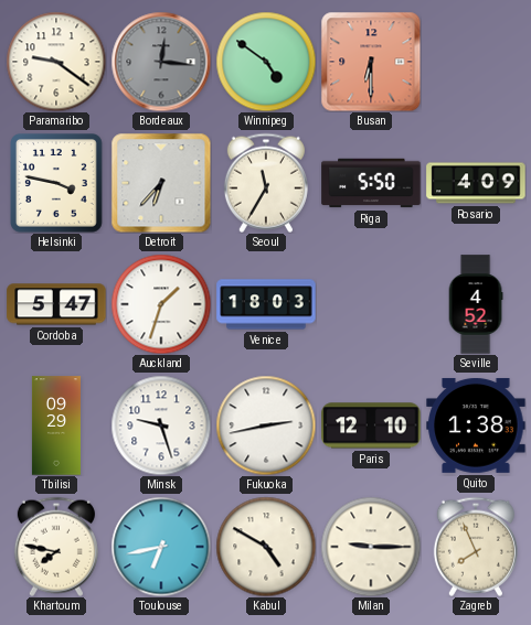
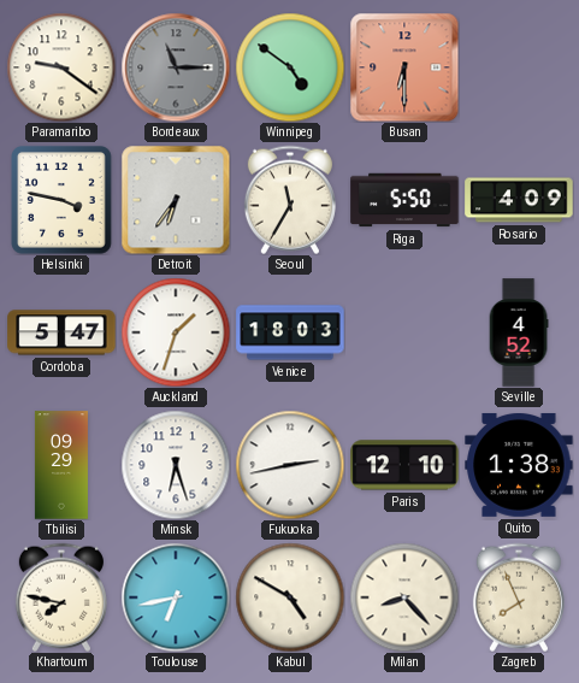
Bordeaux: 12:16 -> 11:15
Detroit: 6:37 -> 6:36
Minsk: 9:27 -> 6:27
Milan: 9:15 -> 8:23
